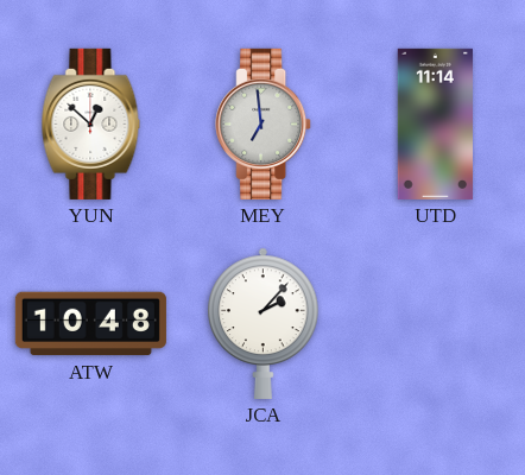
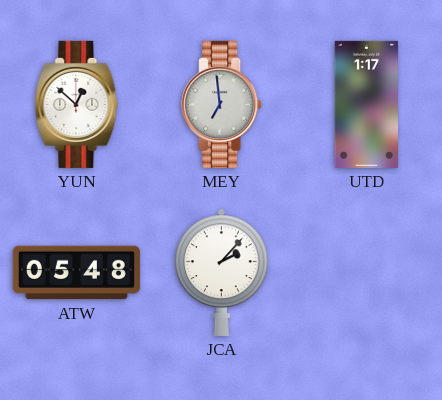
UTD: 11:14 -> 1:17
ATW: 10:48 -> 05:48
